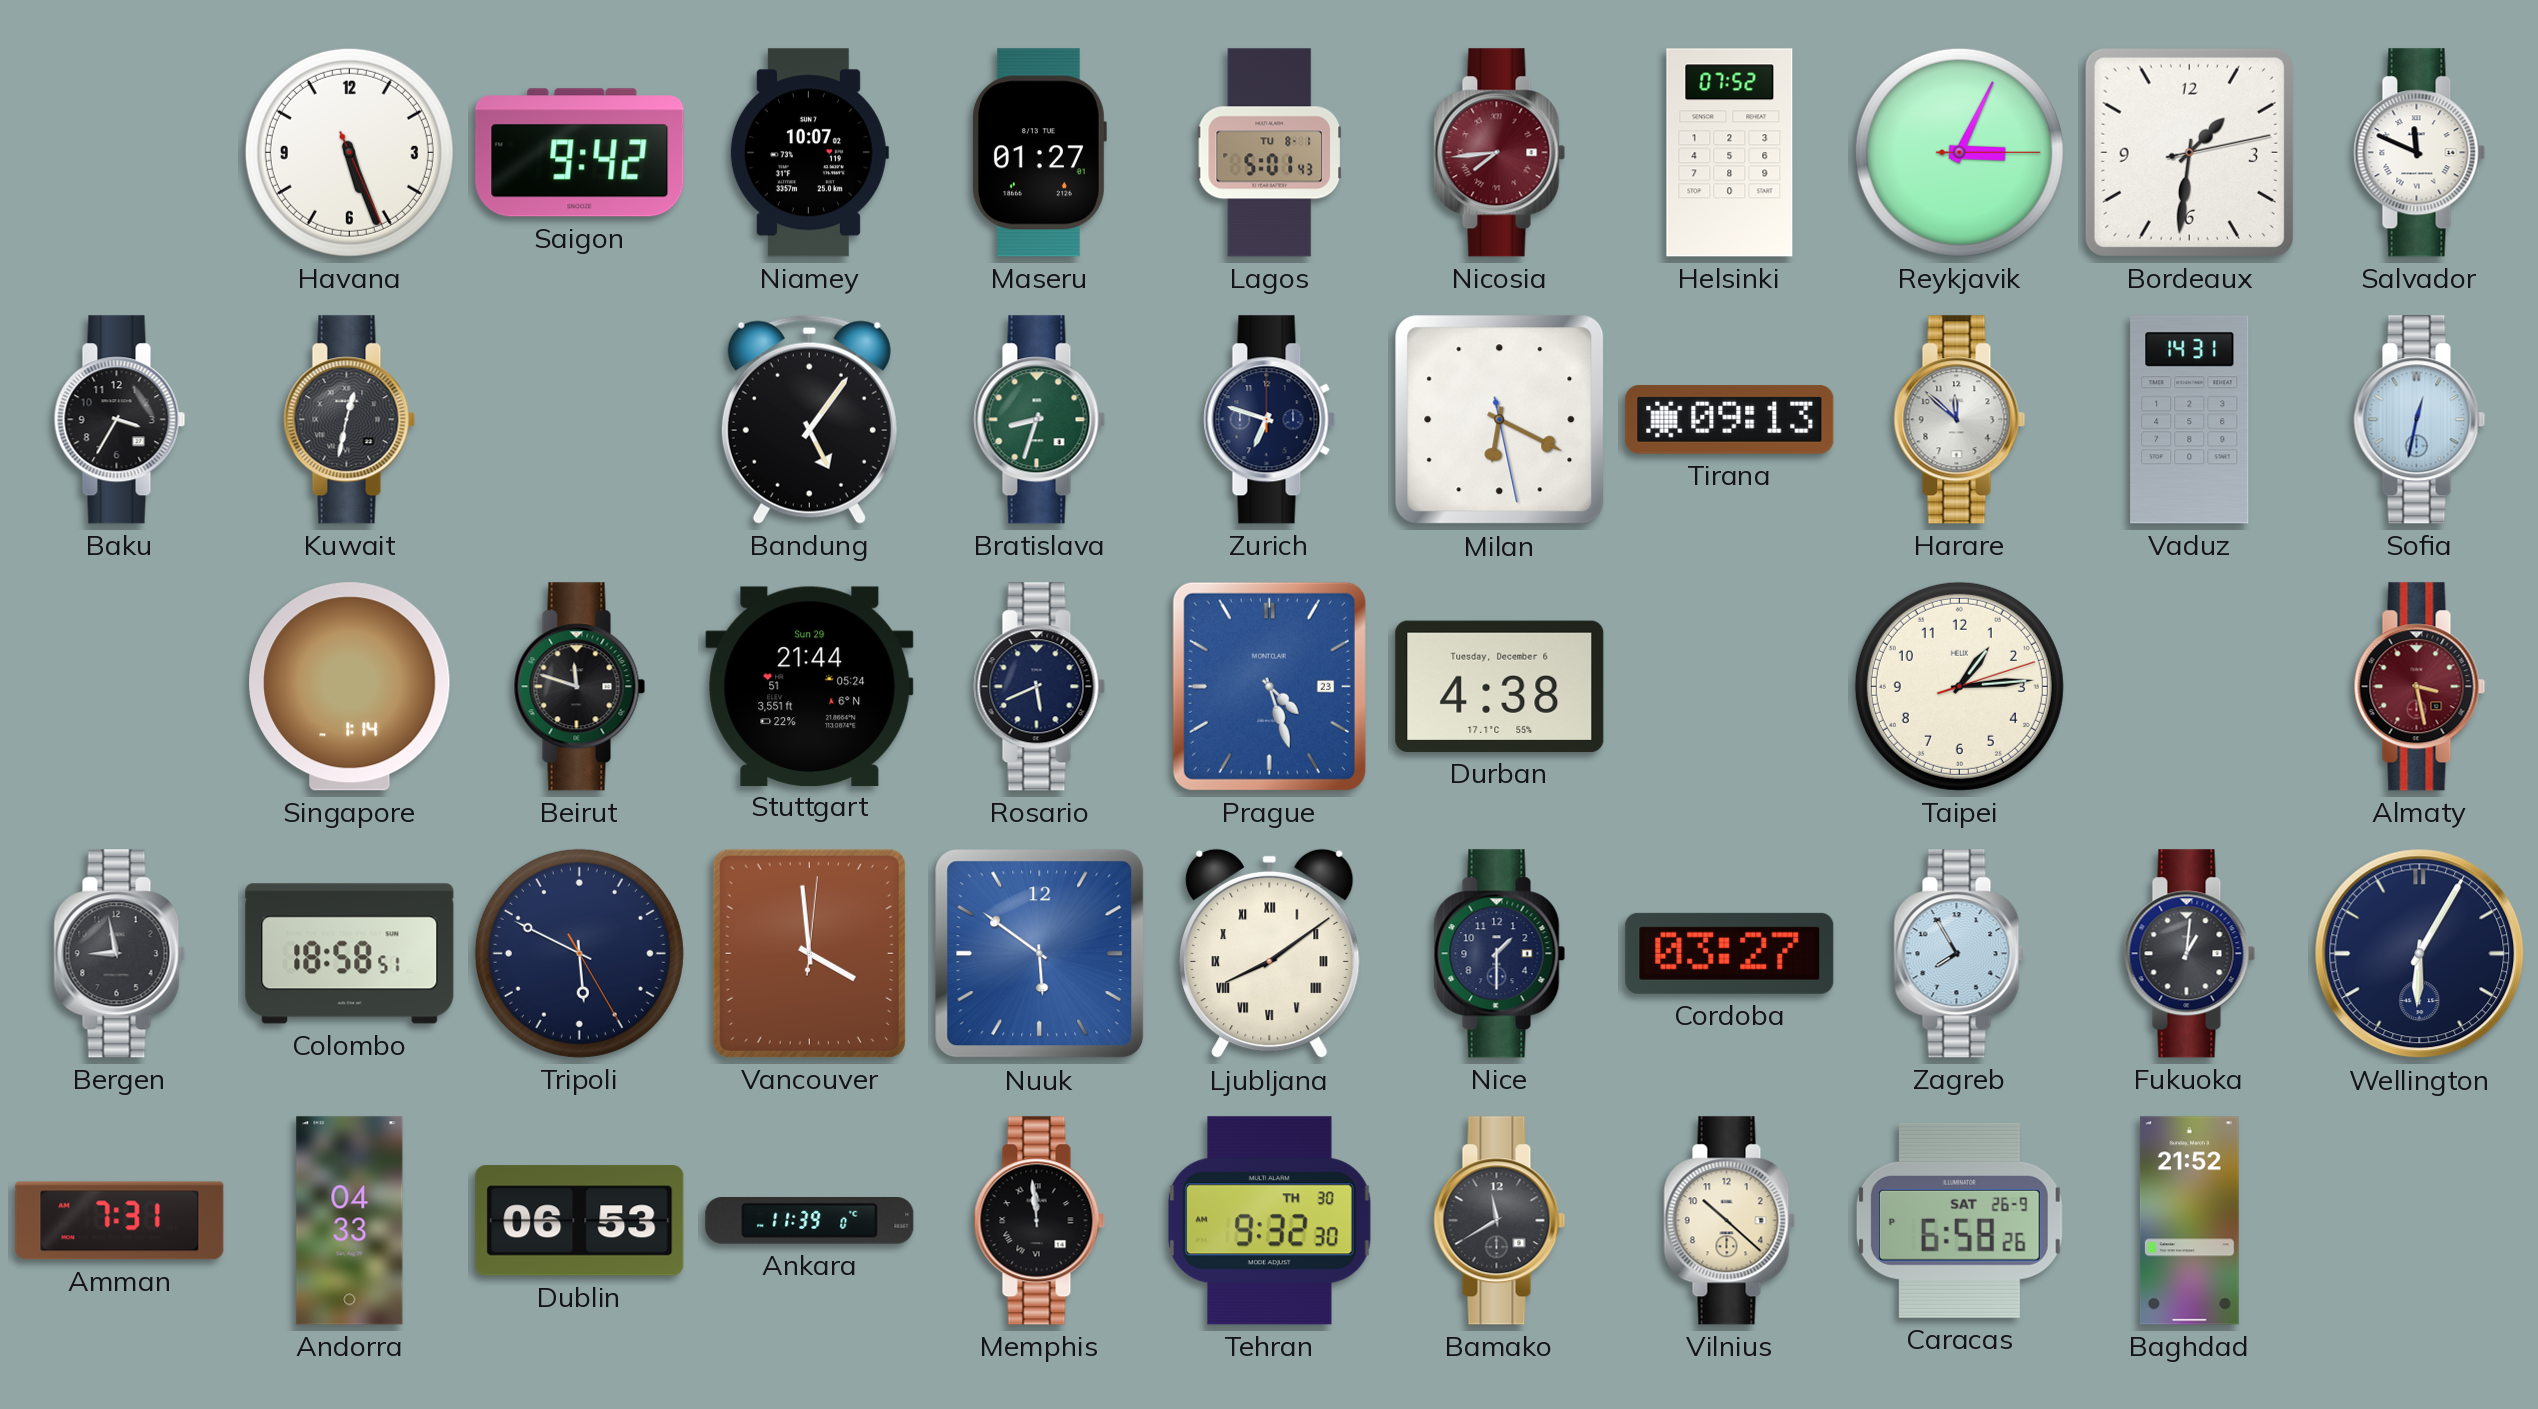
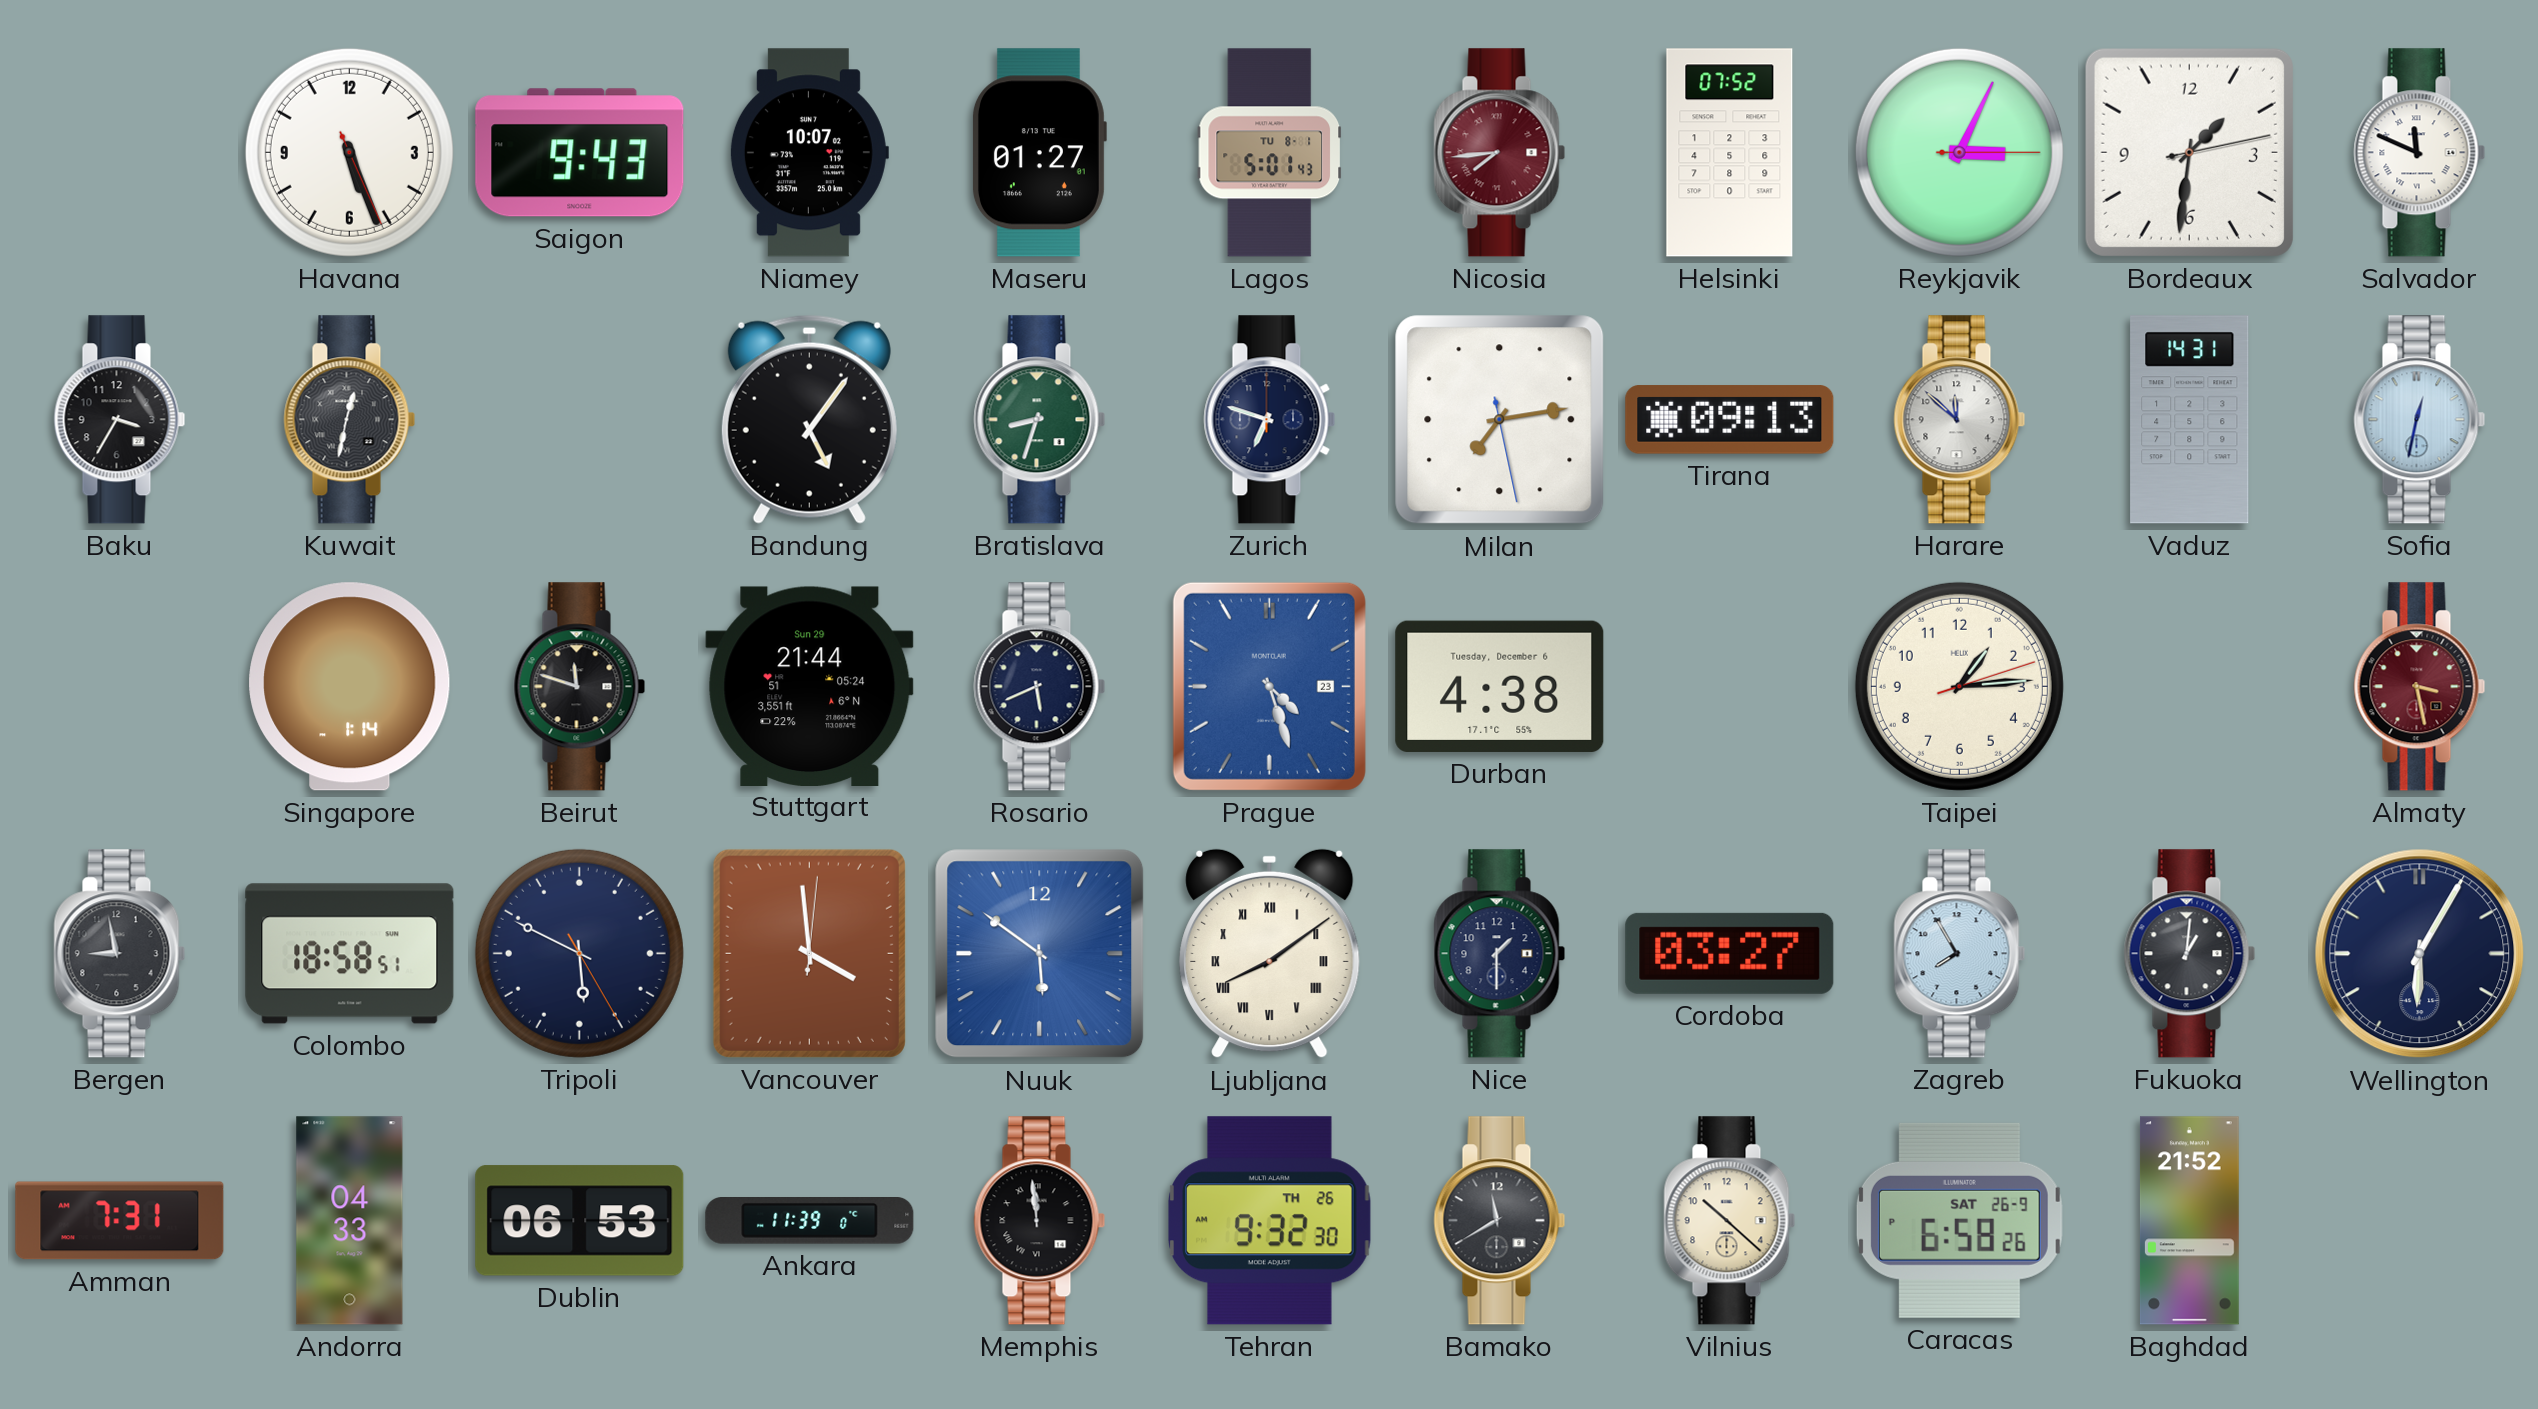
Saigon: 9:42 -> 9:43
Milan: 6:19 -> 7:13
Tehran date: TH 30 -> TH 26
